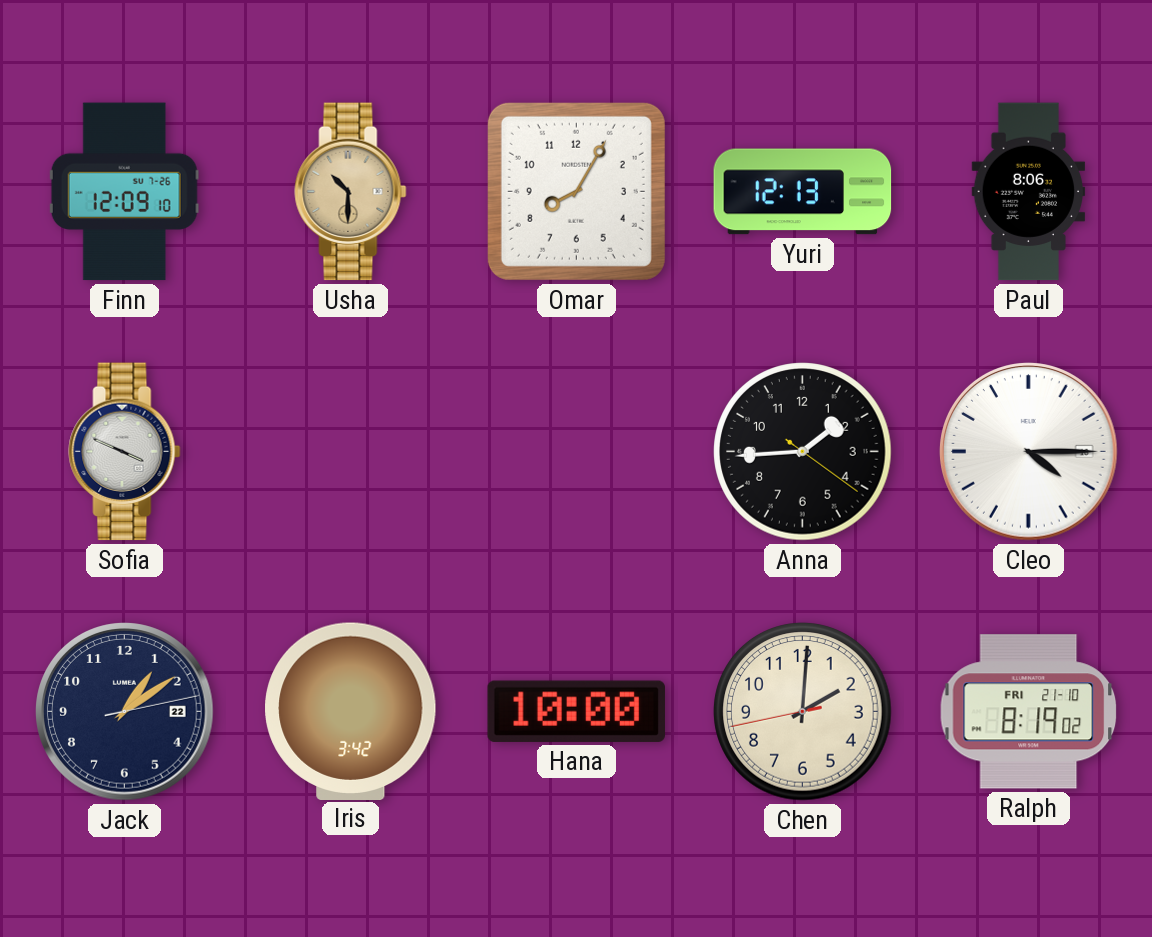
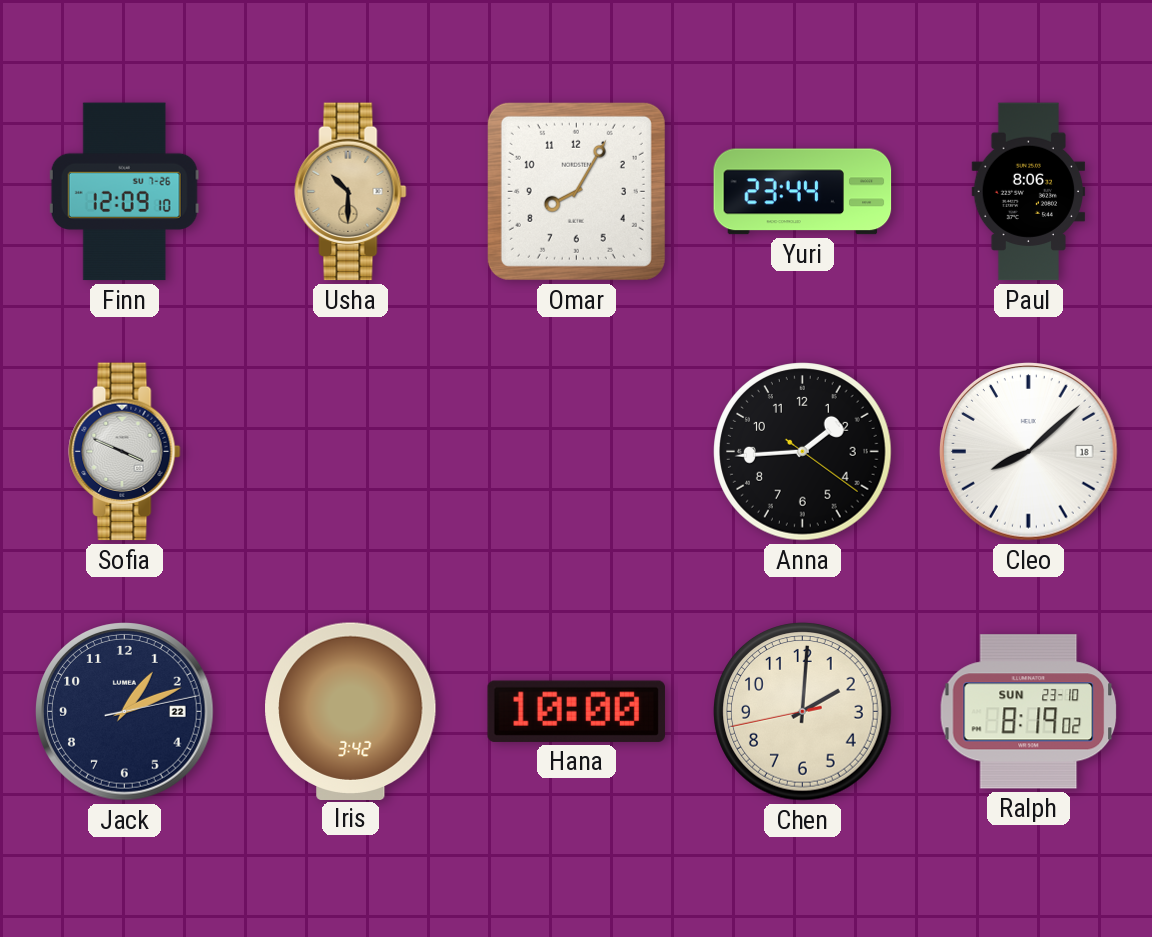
Yuri: 12:13 -> 23:44
Cleo: 4:15 -> 8:08
Jack: 1:09 -> 1:11
Ralph date: FRI 21-10 -> SUN 23-10
